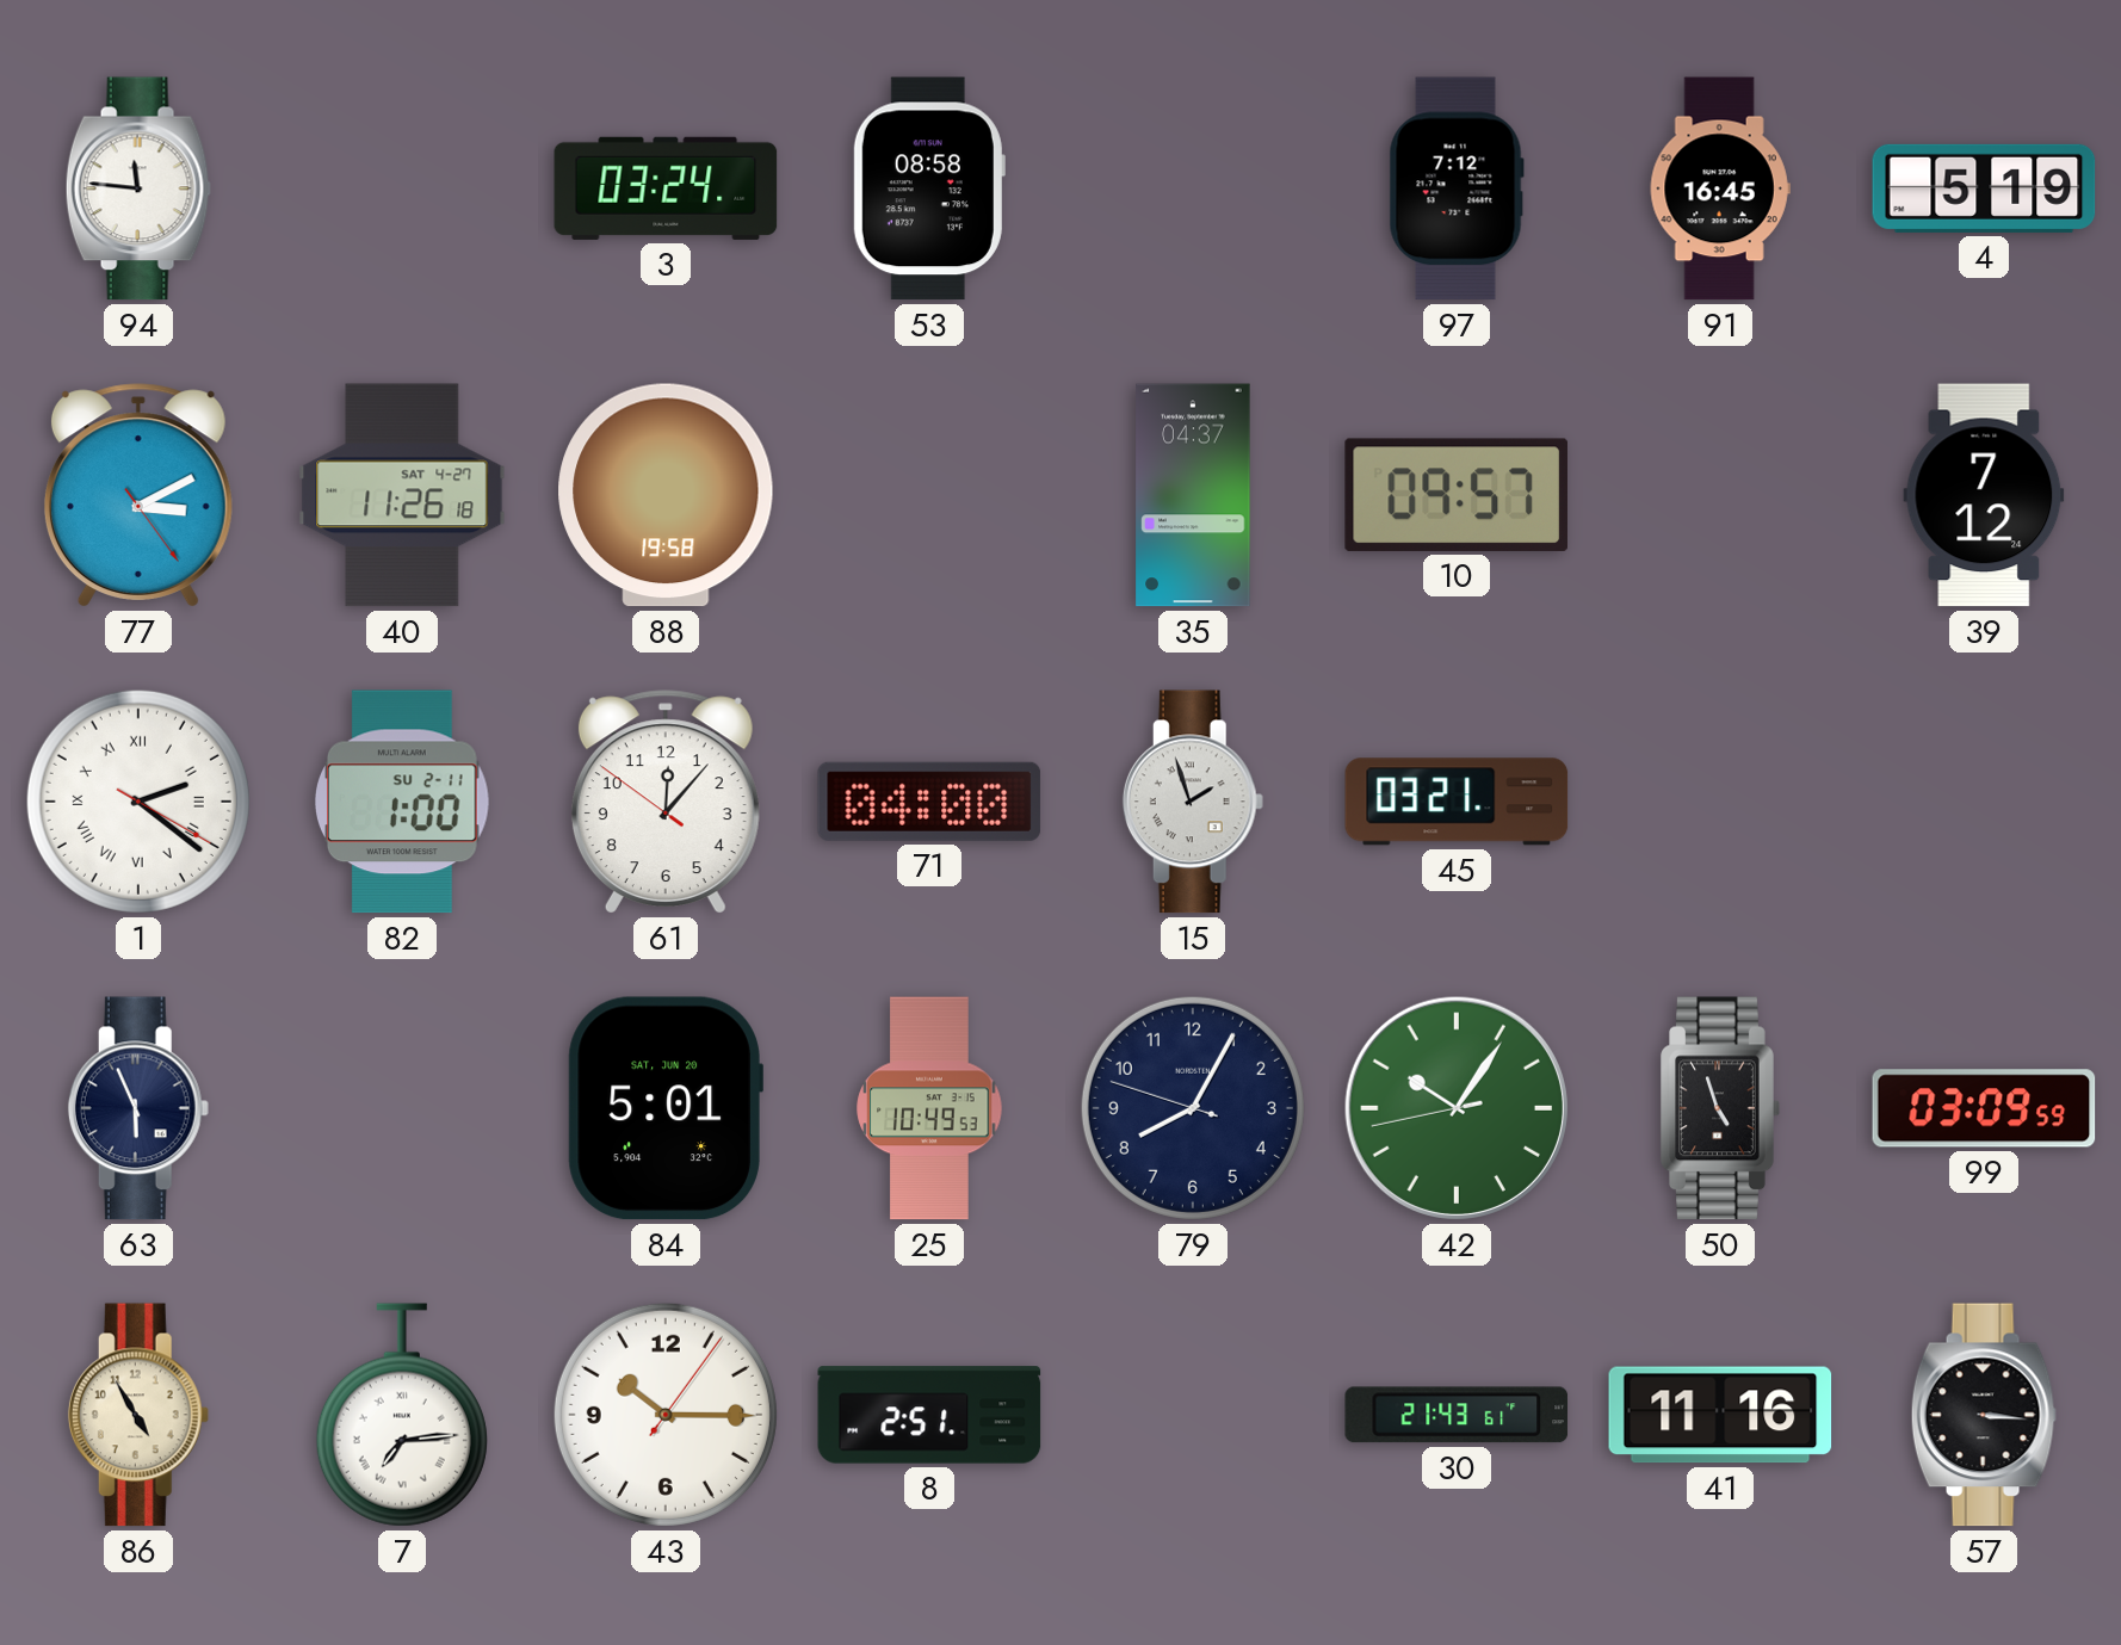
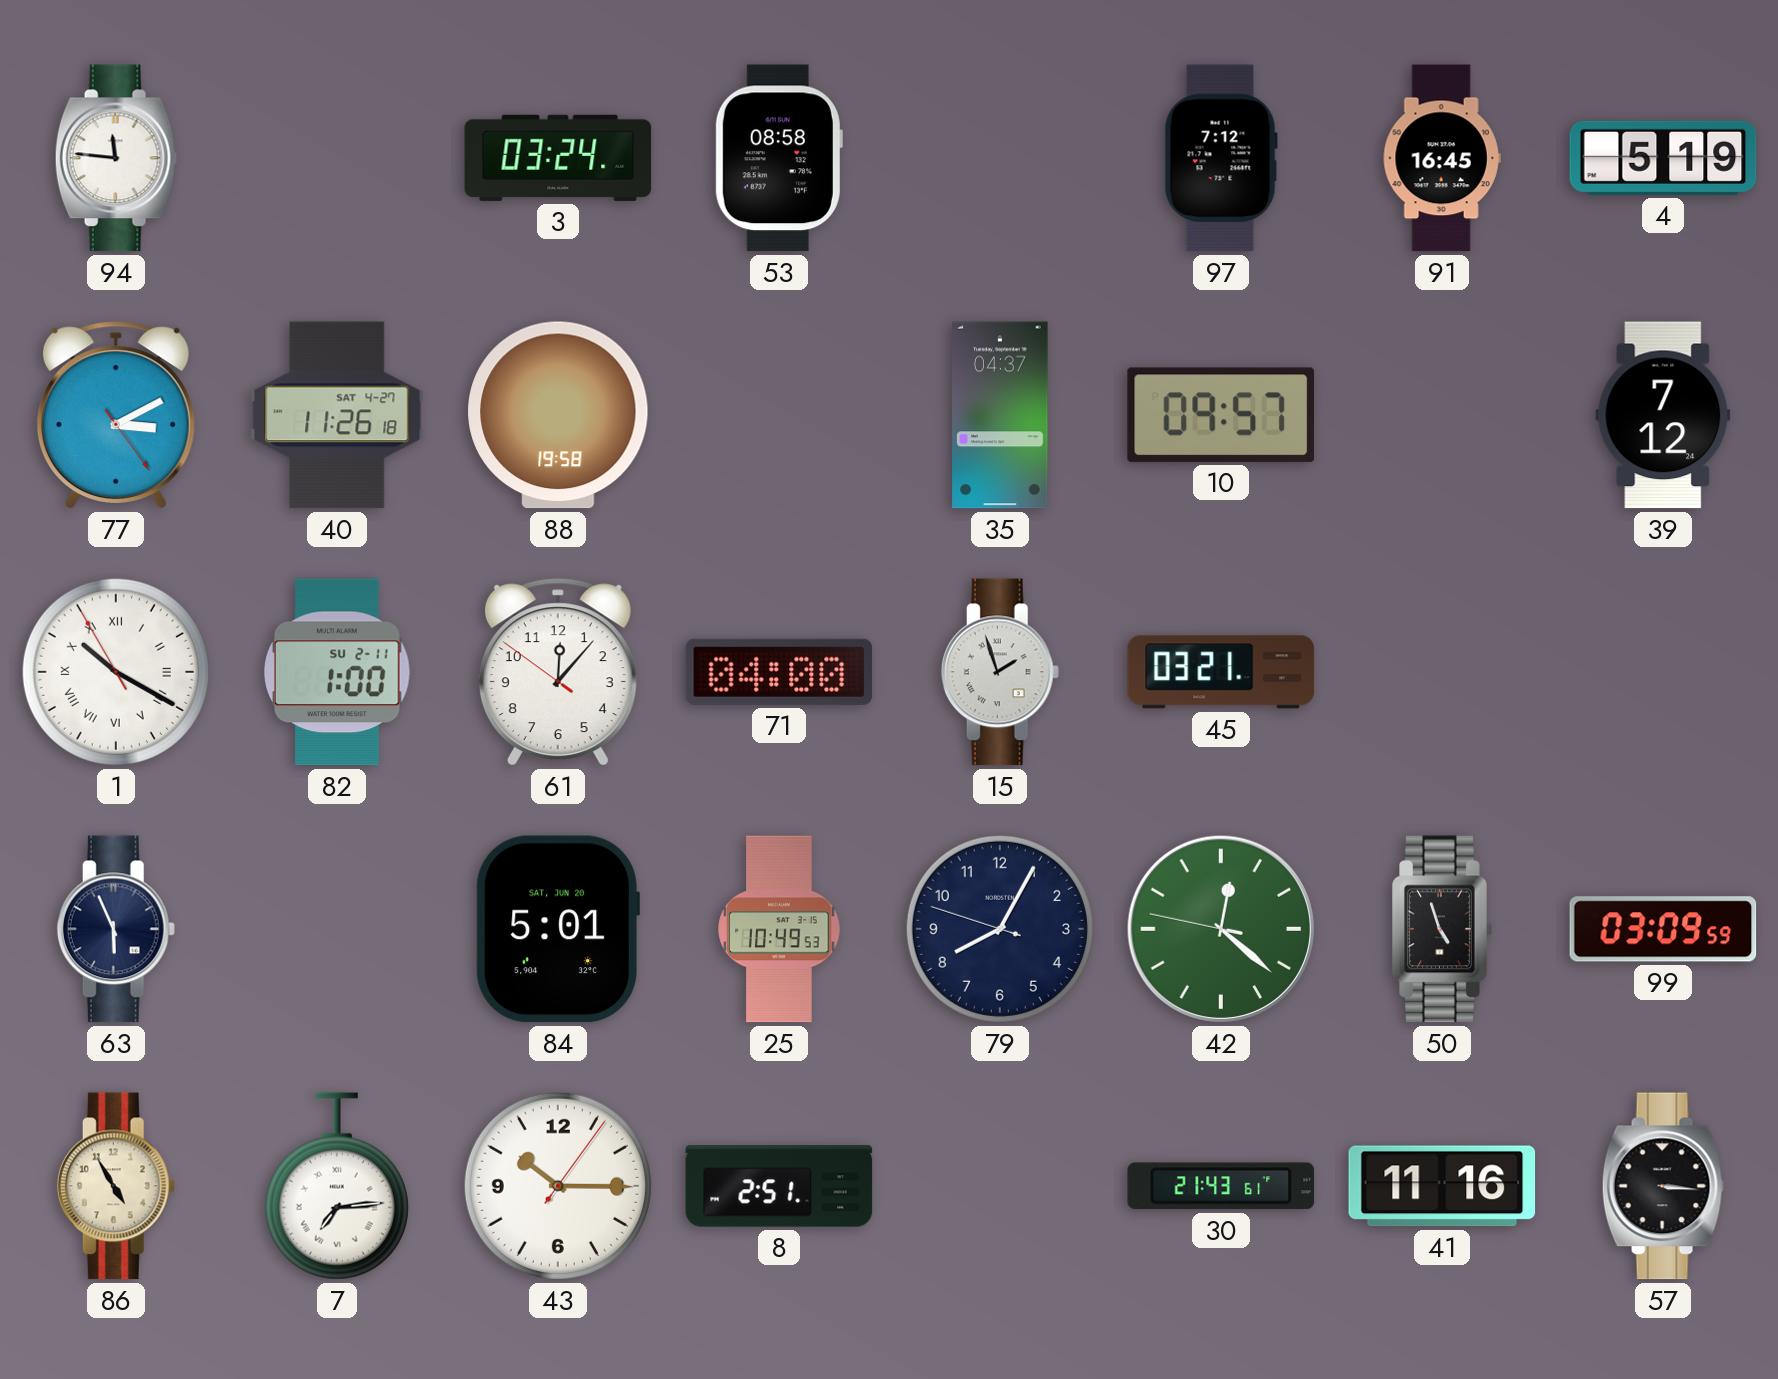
1: 2:21 -> 10:19
42: 10:05 -> 12:21
